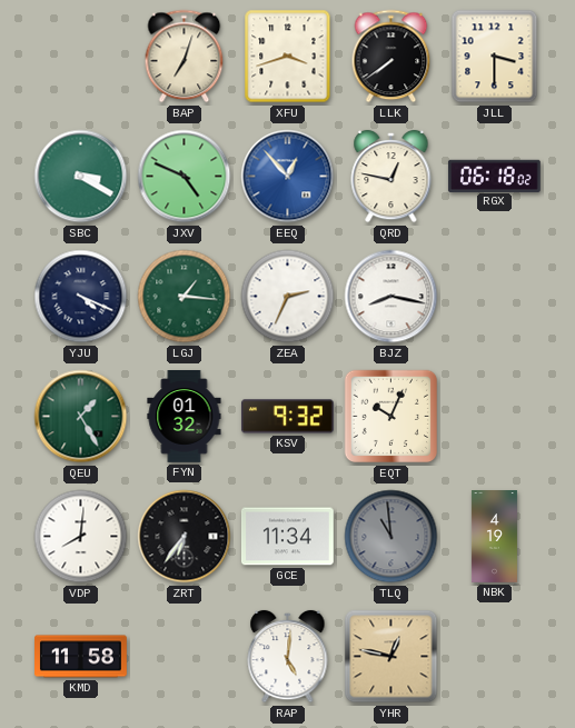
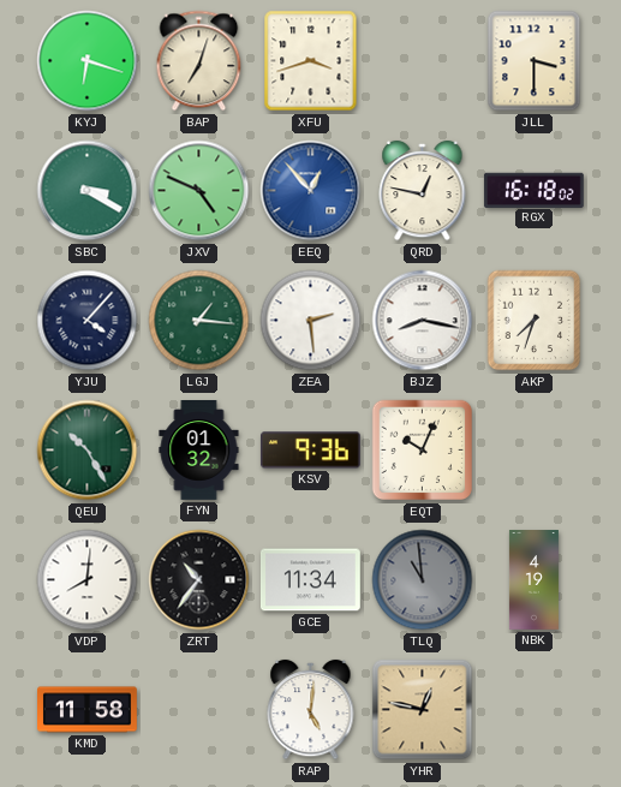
KYJ: none -> 6:18
LLK: 7:39 -> none
RGX: 06:18 -> 16:18
YJU: 4:19 -> 4:07
ZEA: 2:34 -> 2:29
AKP: none -> 7:33
QEU: 1:25 -> 10:25
KSV: 9:32 -> 9:36
ZRT: 6:36 -> 10:36
